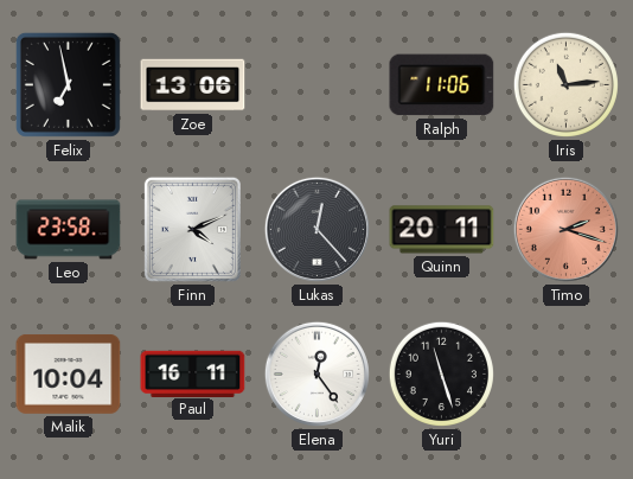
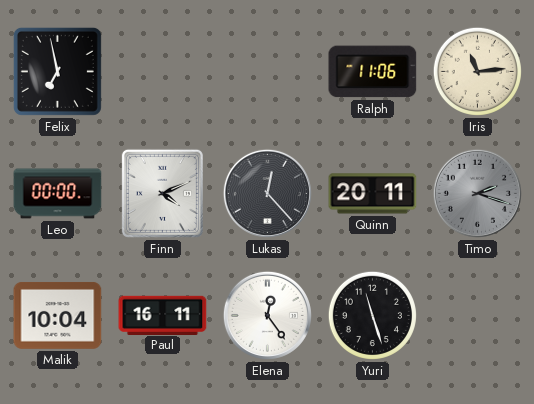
Zoe: 13:06 -> none
Leo: 23:58 -> 00:00
Timo dial: salmon -> grey
